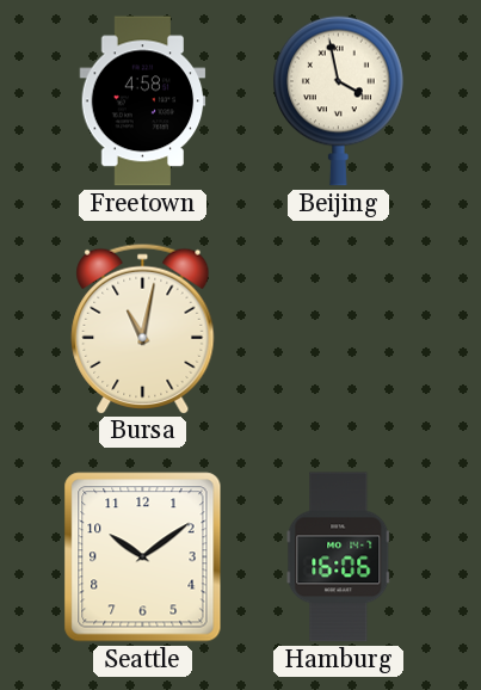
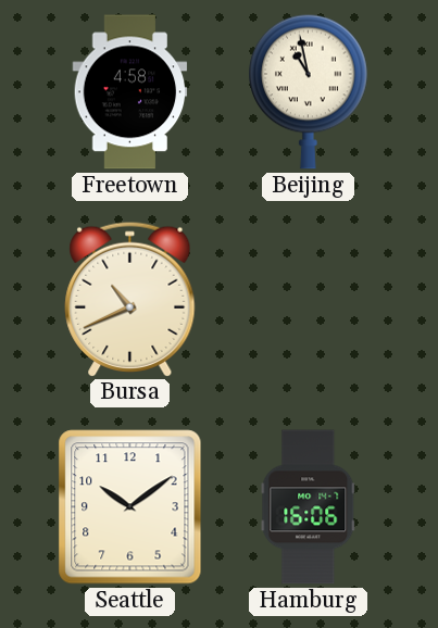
Beijing: 3:58 -> 10:58
Bursa: 11:02 -> 10:41
